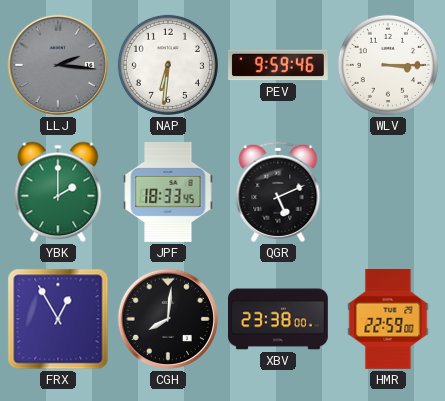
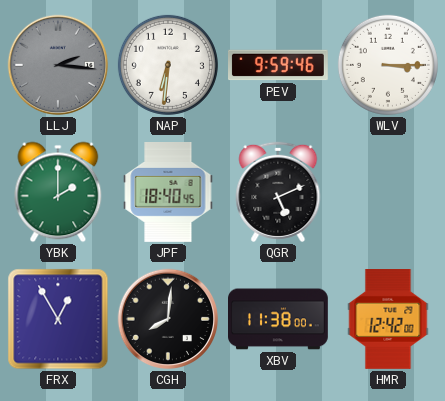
JPF: 18:33 -> 18:40
XBV: 23:38 -> 11:38
HMR: 22:59 -> 12:42
